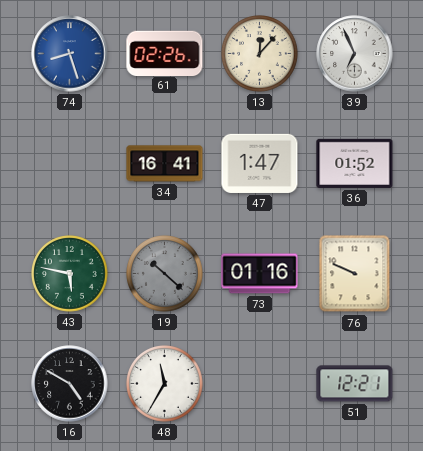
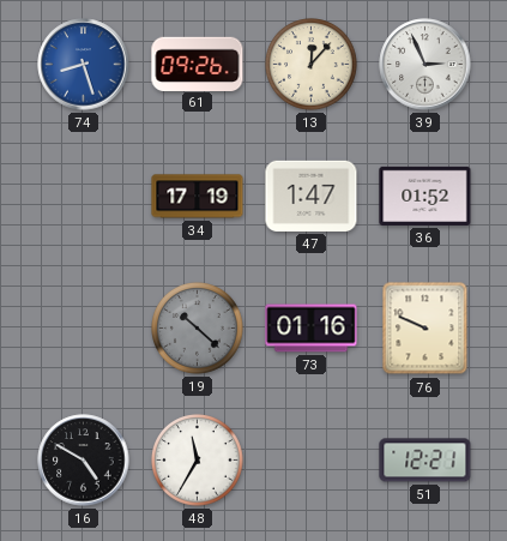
61: 02:26 -> 09:26
39: 6:56 -> 2:56
34: 16:41 -> 17:19
43: 5:47 -> none
